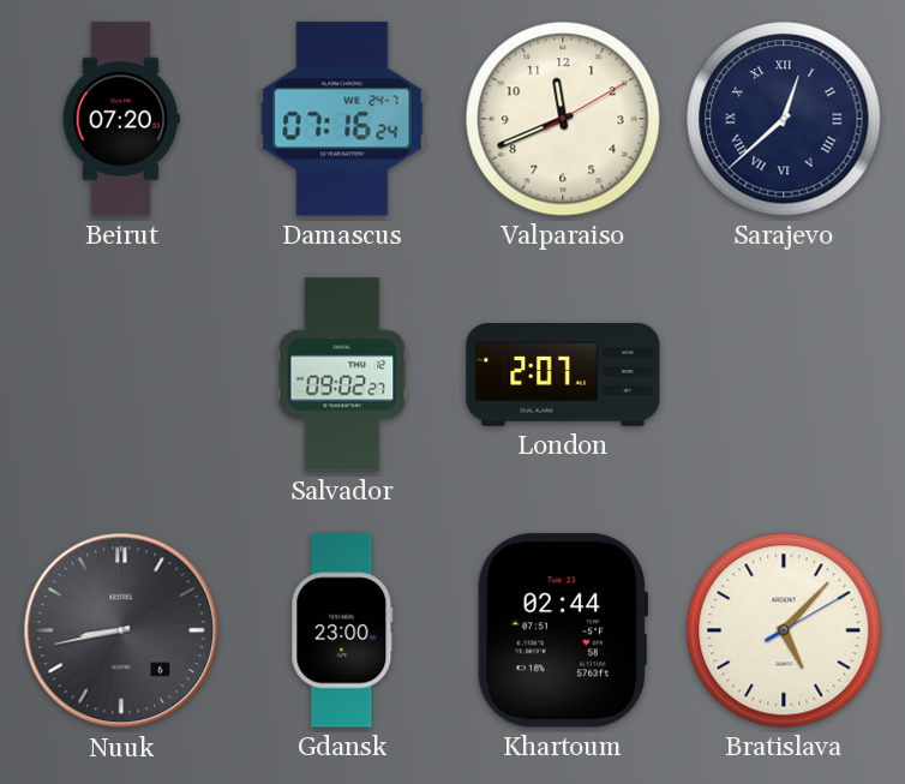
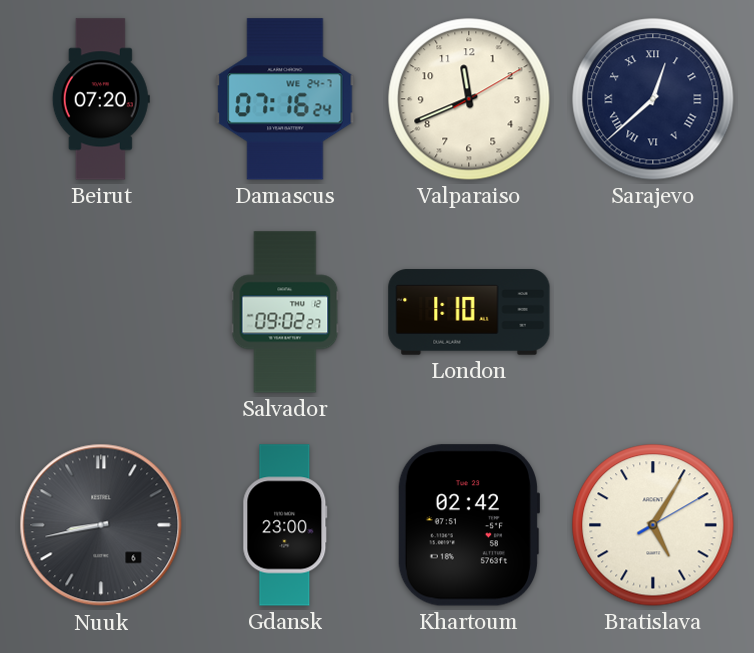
London: 2:07 -> 1:10
Khartoum: 02:44 -> 02:42
Bratislava: 5:07 -> 5:05
